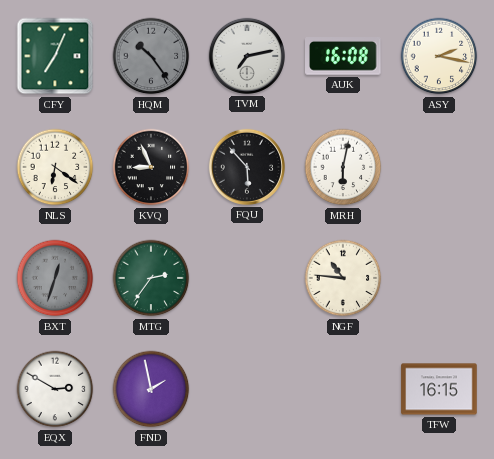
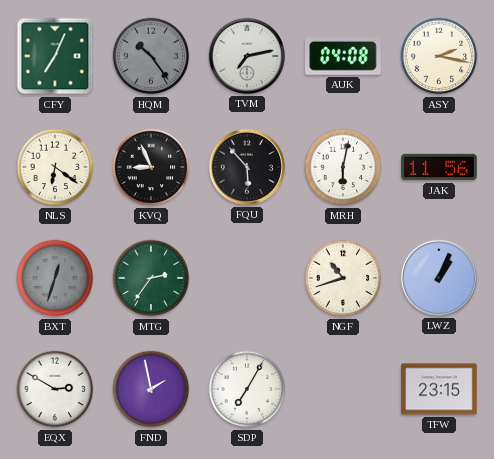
AUK: 16:08 -> 04:08
JAK: none -> 11:56
NGF: 10:46 -> 10:42
LWZ: none -> 1:04
SDP: none -> 7:05
TFW: 16:15 -> 23:15
